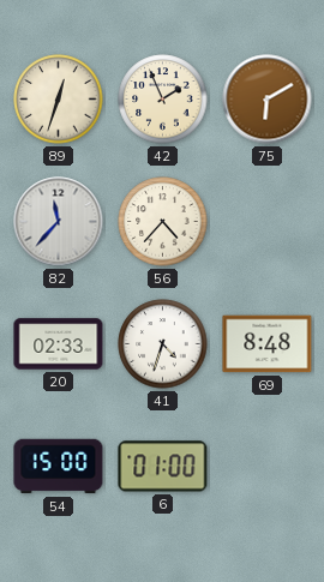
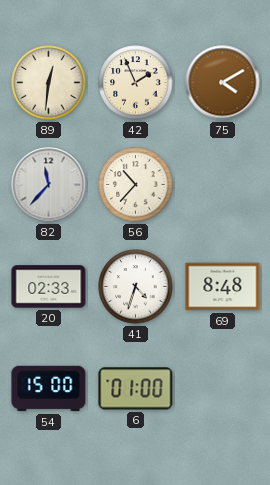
89: 12:33 -> 12:31
75: 6:10 -> 4:10
56: 4:37 -> 10:37
